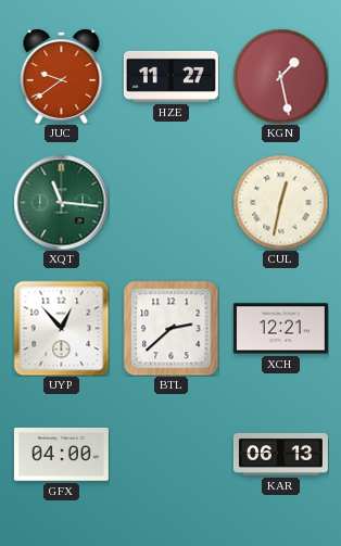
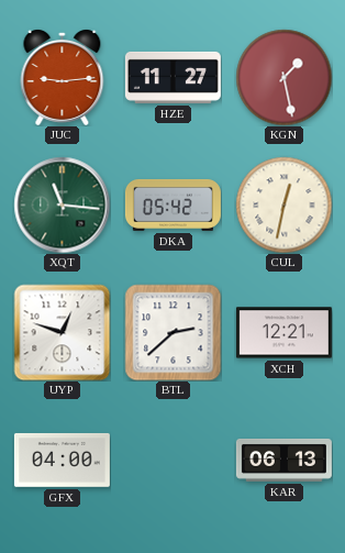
JUC: 9:39 -> 9:14
DKA: none -> 05:42
UYP: 12:53 -> 12:48
